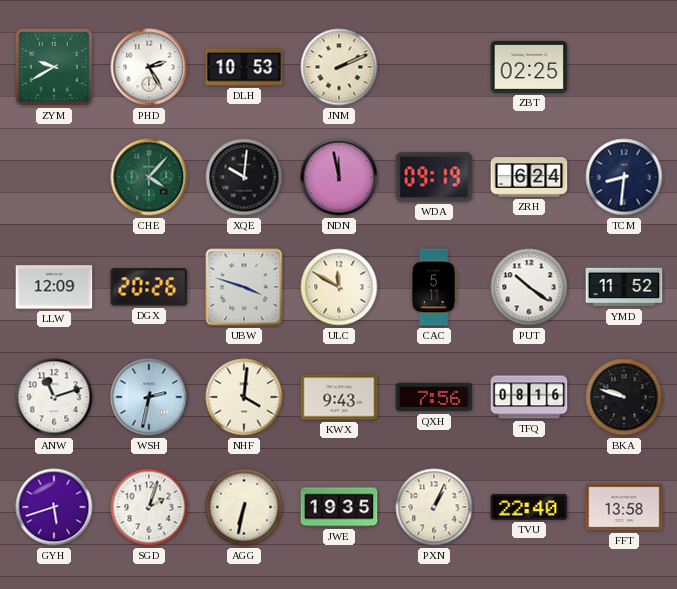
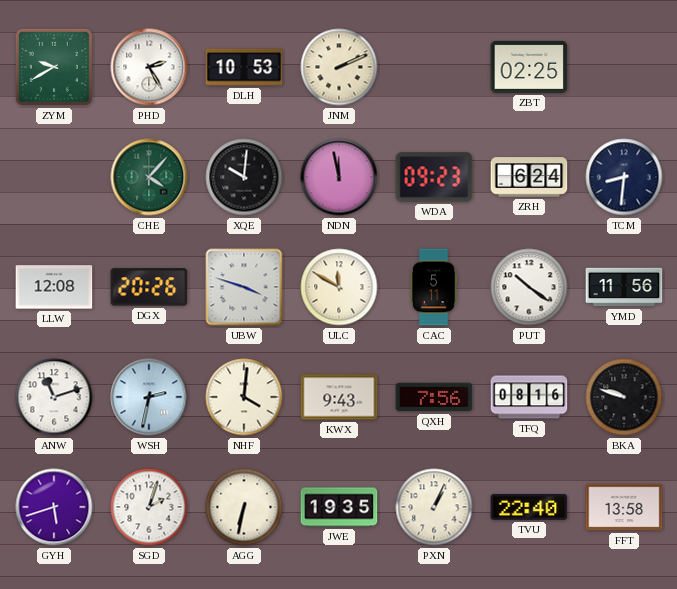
WDA: 09:19 -> 09:23
LLW: 12:09 -> 12:08
YMD: 11:52 -> 11:56
